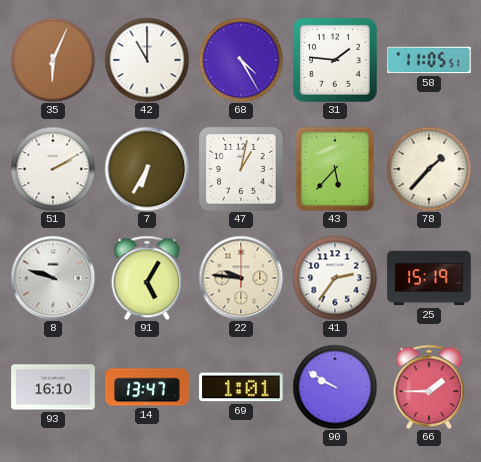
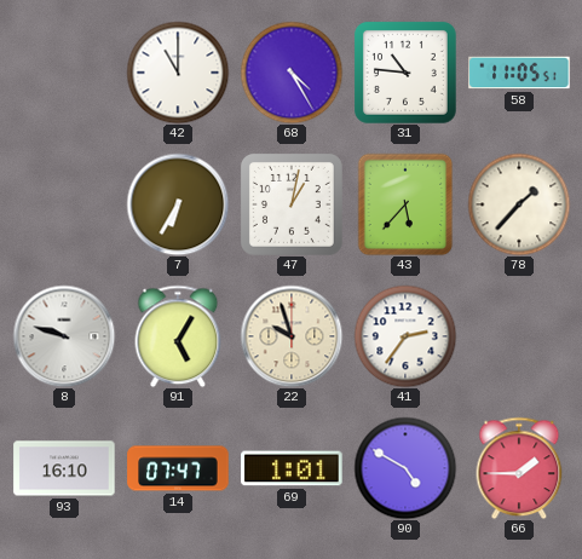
35: 6:04 -> none
31: 1:46 -> 10:46
51: 2:10 -> none
22: 9:46 -> 9:57
25: 15:19 -> none
14: 13:47 -> 07:47
90: 9:50 -> 4:50
